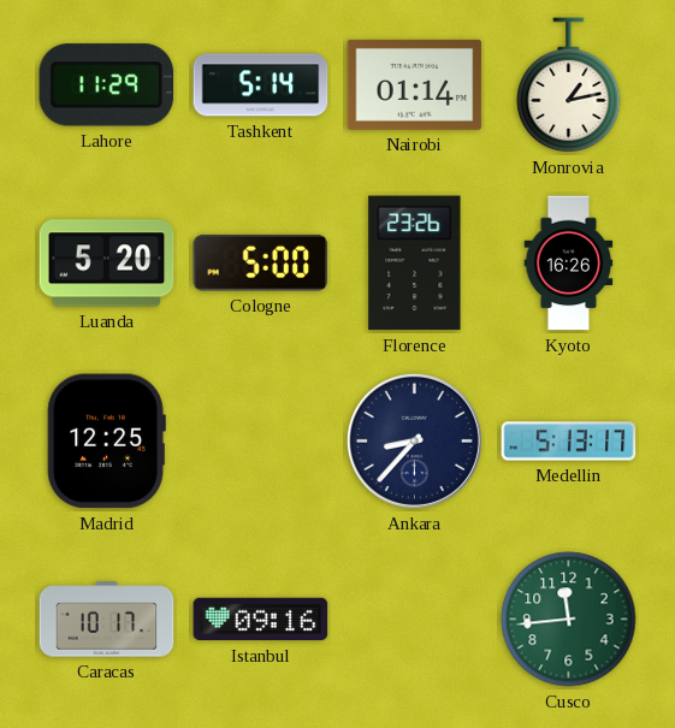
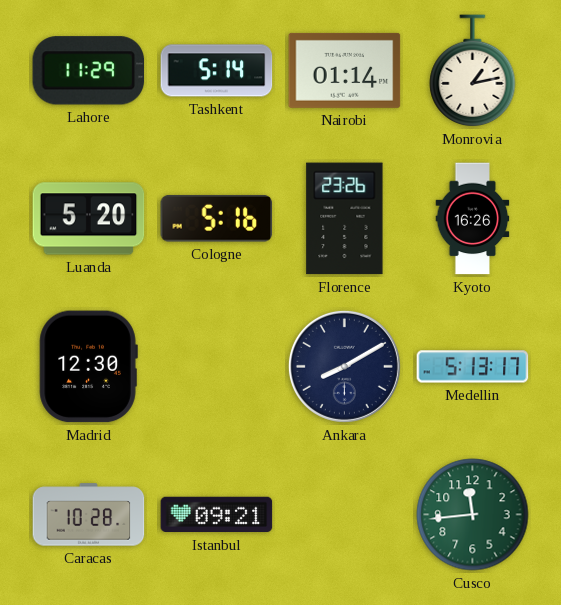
Cologne: 5:00 -> 5:16
Madrid: 12:25 -> 12:30
Ankara: 8:37 -> 8:10
Caracas: 10:17 -> 10:28
Istanbul: 09:16 -> 09:21
